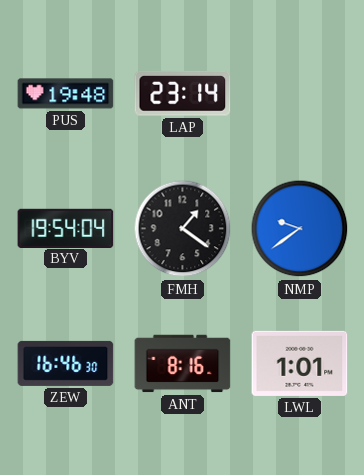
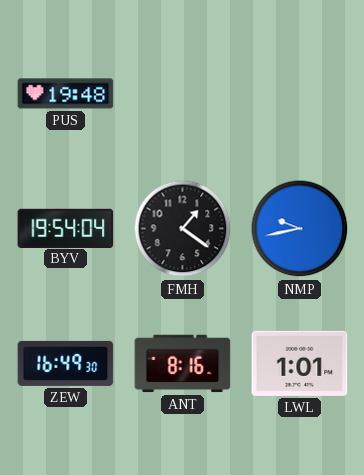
LAP: 23:14 -> none
NMP: 9:39 -> 9:43
ZEW: 16:46 -> 16:49
